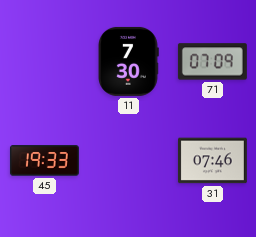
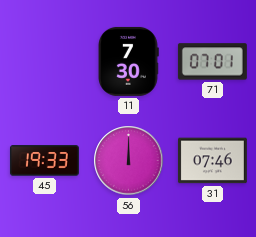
71: 07:09 -> 07:01
56: none -> 12:00
